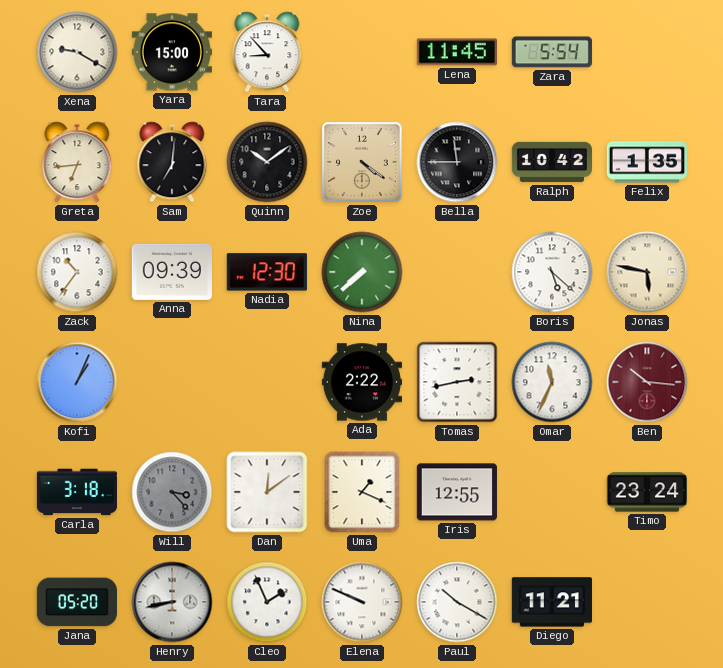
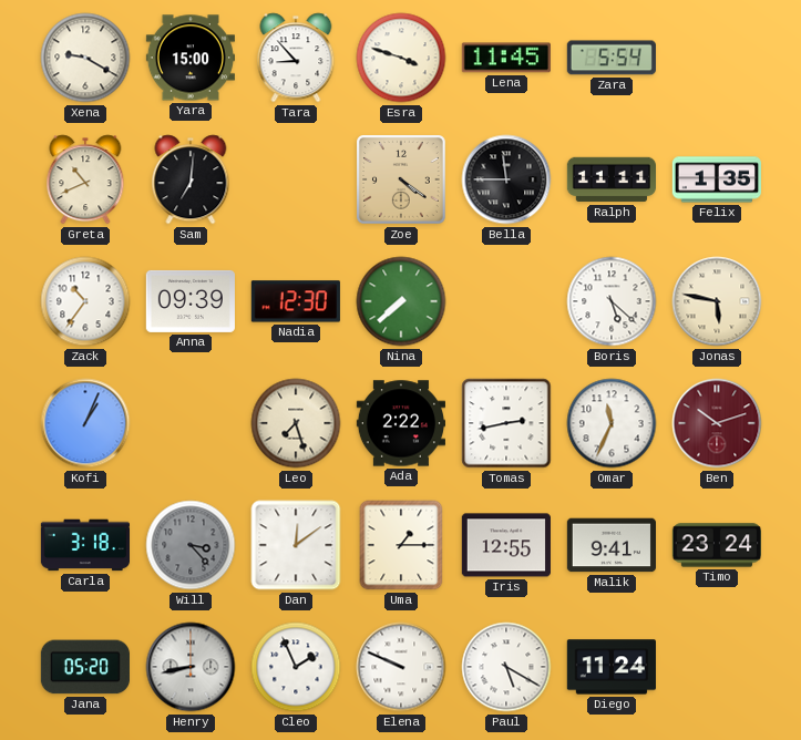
Esra: none -> 3:48
Greta: 6:44 -> 10:41
Quinn: 10:09 -> none
Ralph: 10:42 -> 11:11
Leo: none -> 7:27
Ben: 10:16 -> 10:12
Uma: 1:19 -> 1:15
Malik: none -> 9:41
Paul: 10:20 -> 5:20
Diego: 11:21 -> 11:24
